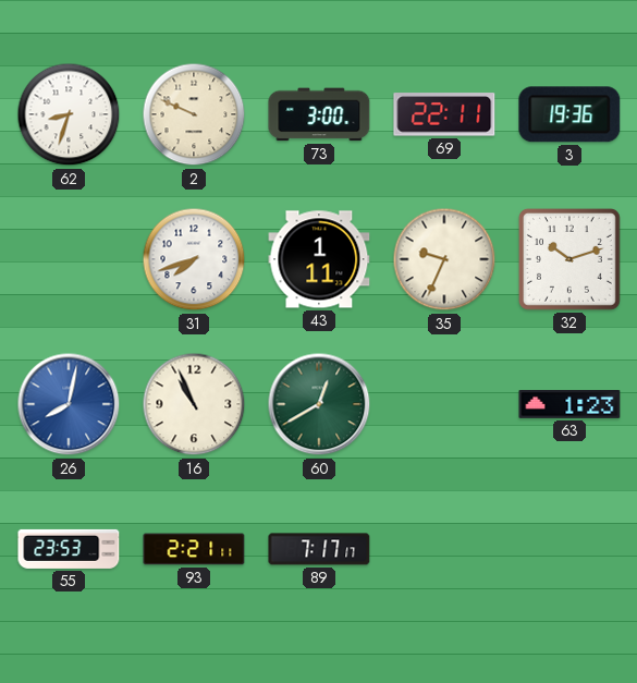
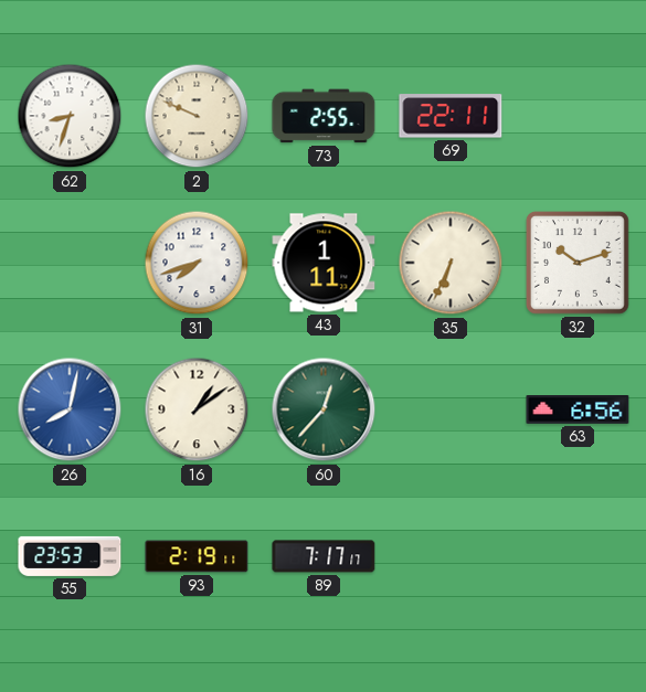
73: 3:00 -> 2:55
3: 19:36 -> none
35: 9:34 -> 6:34
16: 10:56 -> 1:09
60: 12:40 -> 12:37
63: 1:23 -> 6:56
93: 2:21 -> 2:19
